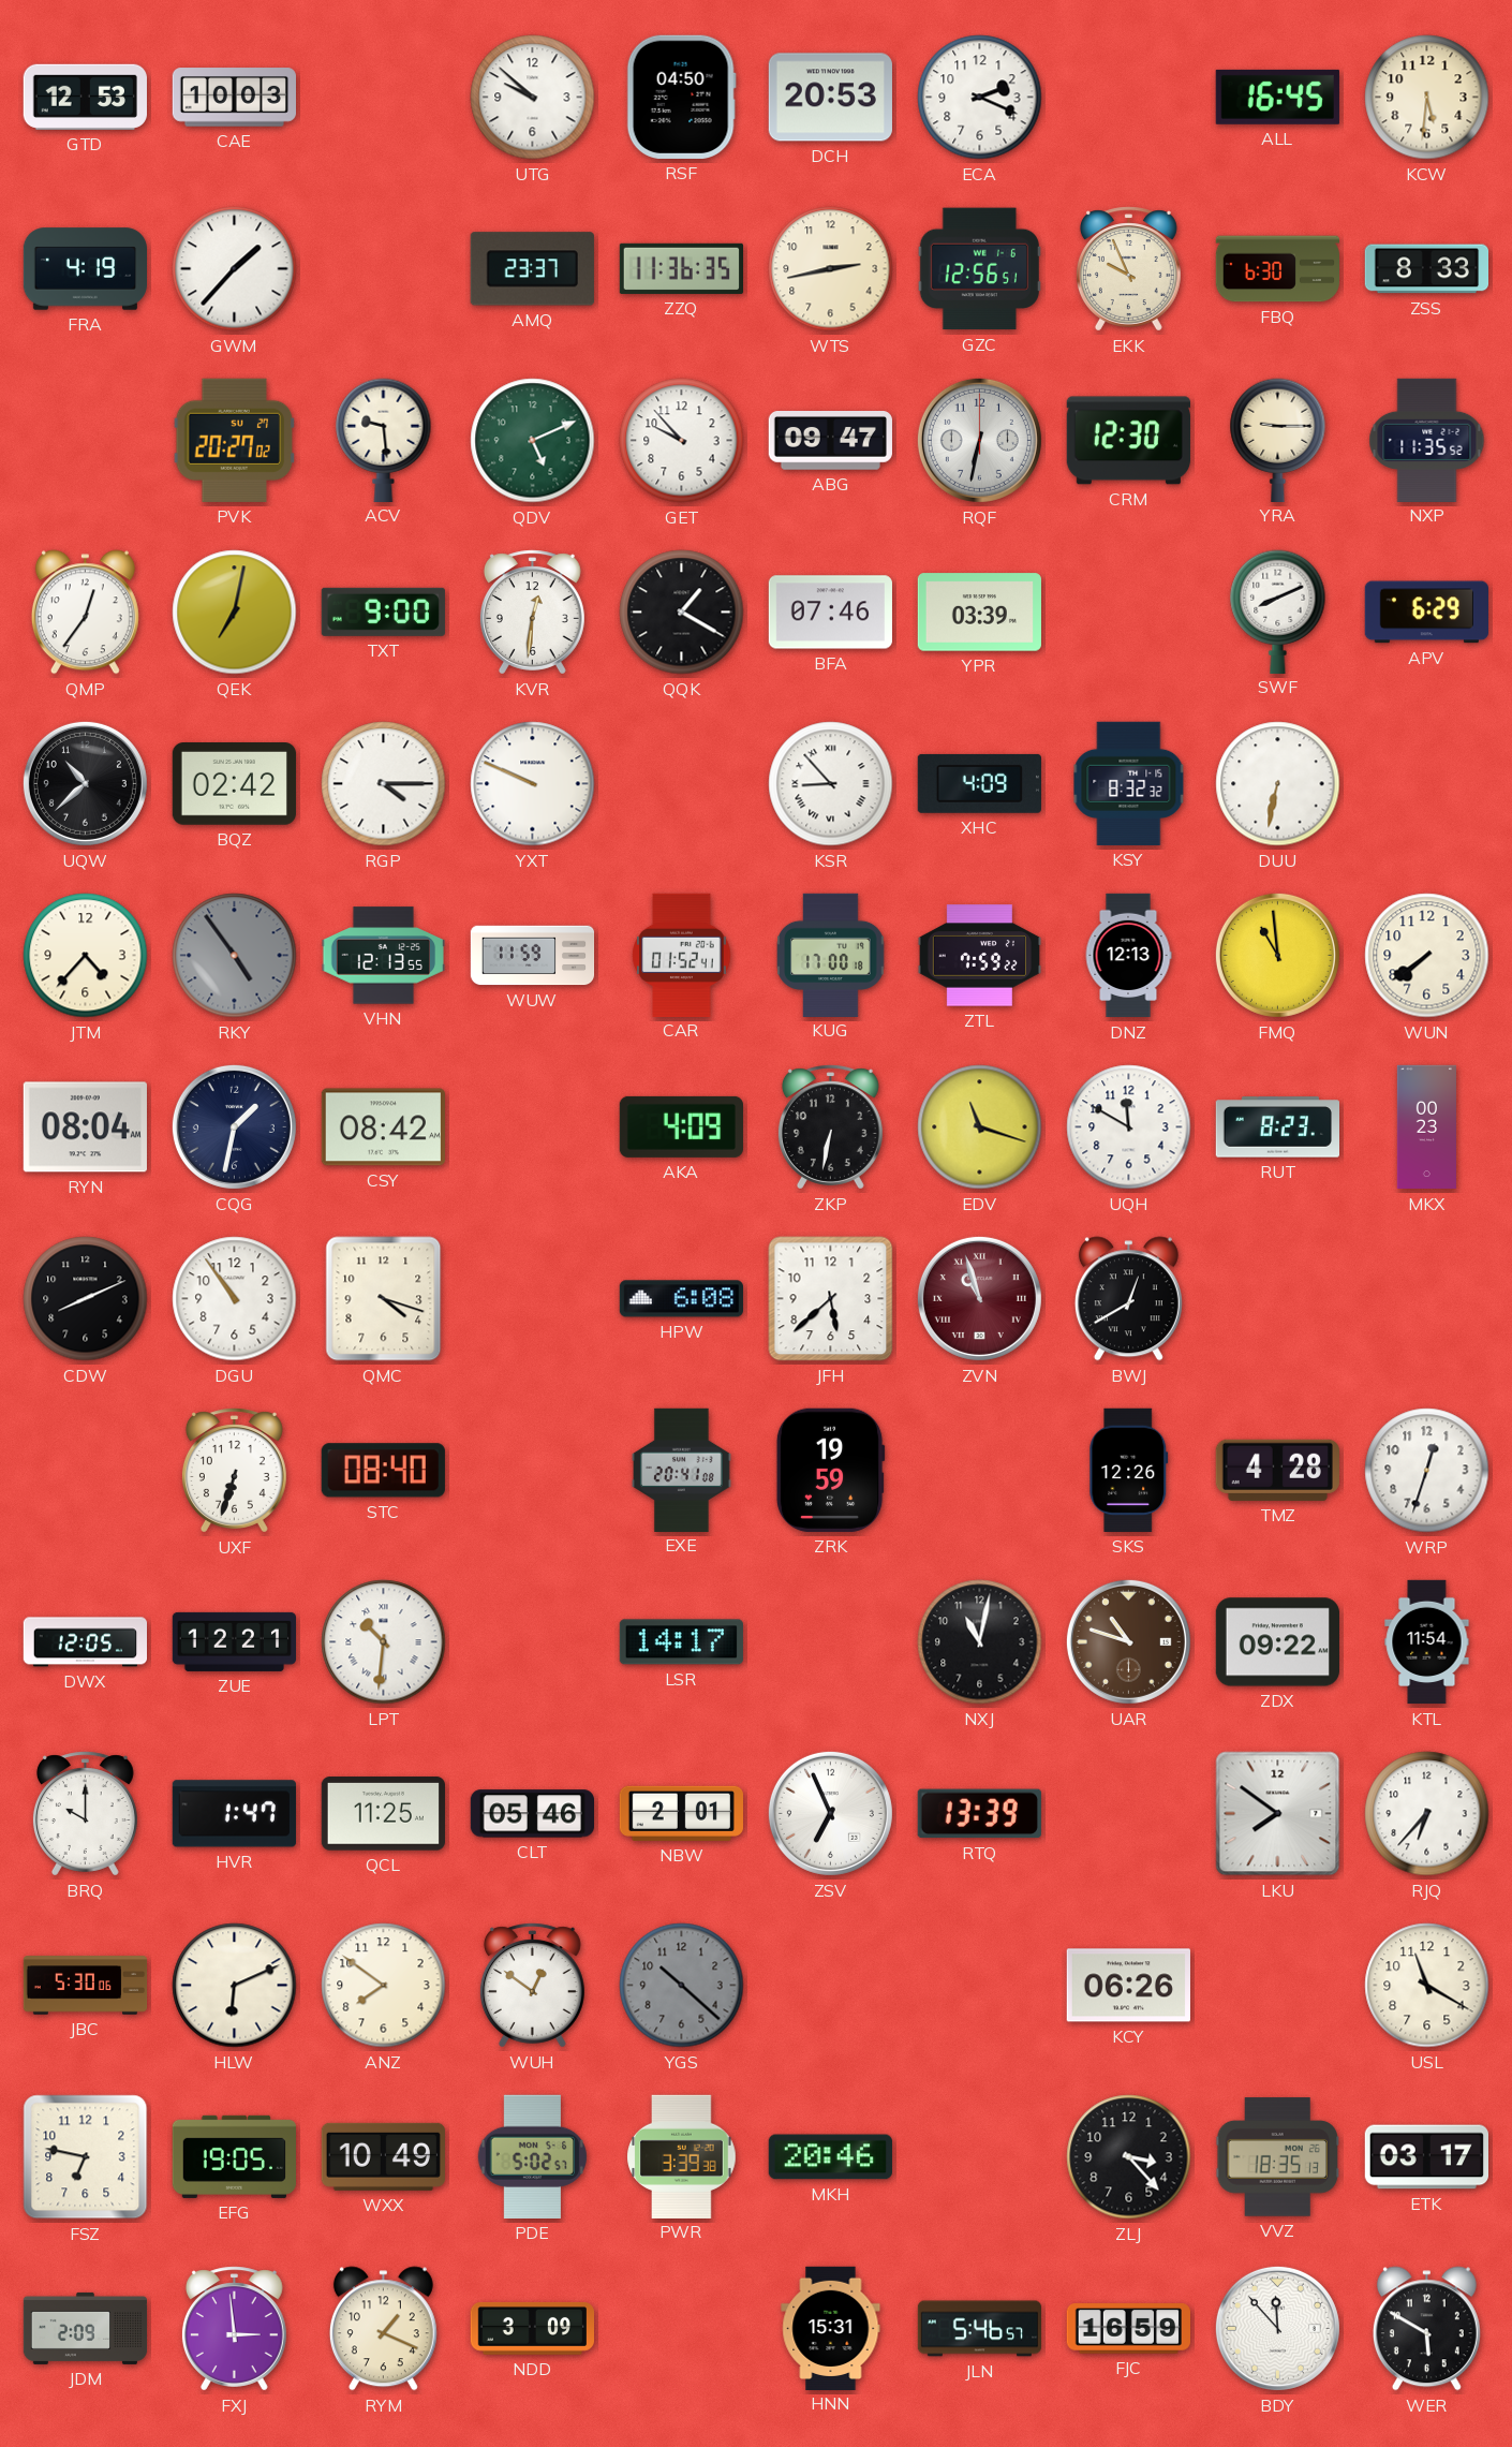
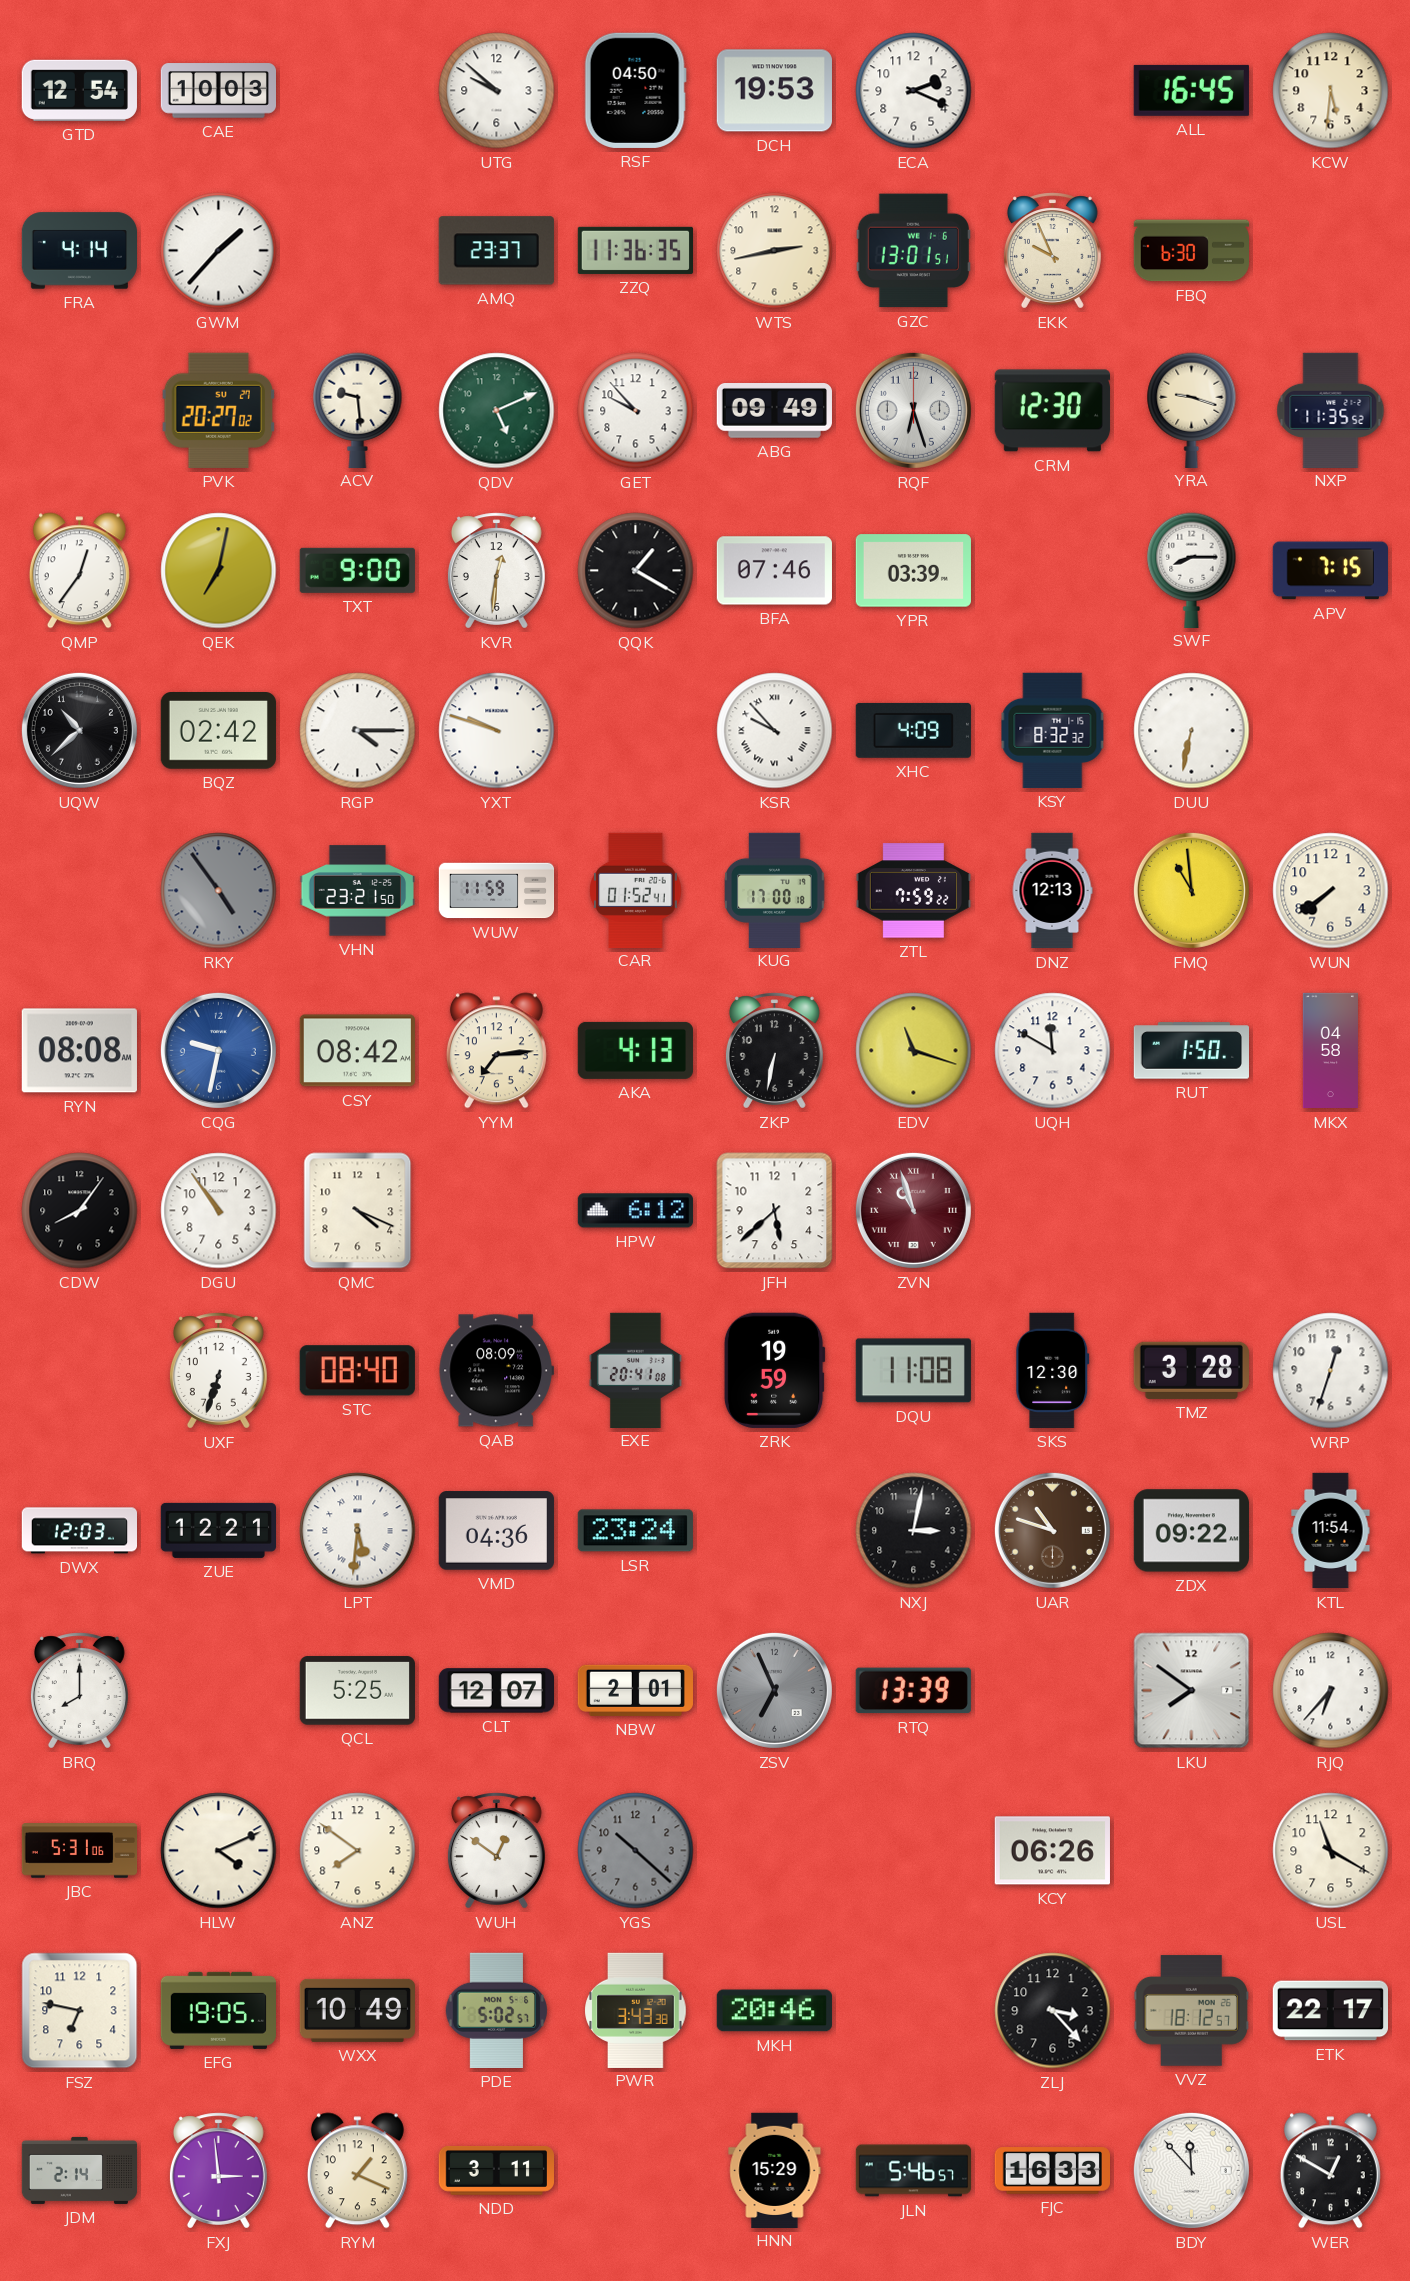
GTD: 12:53 -> 12:54
DCH: 20:53 -> 19:53
FRA: 4:19 -> 4:14
GZC: 12:56 -> 13:01
ZSS: 8:33 -> none
ABG: 09:47 -> 09:49
RQF: 6:32 -> 6:27
YRA: 9:15 -> 9:18
SWF: 8:11 -> 8:15
APV: 6:29 -> 7:15
YXT: 9:49 -> 9:48
KSR: 8:53 -> 9:53
JTM: 4:37 -> none
VHN: 12:13 -> 23:21
RYN: 08:04 -> 08:08
CQG: 1:32 -> 9:32
CQG dial: navy -> blue
YYM: none -> 7:14
AKA: 4:09 -> 4:13
RUT: 8:23 -> 1:50
MKX: 00:23 -> 04:58
CDW: 8:11 -> 8:06
QMC: 4:18 -> 4:19
HPW: 6:08 -> 6:12
BWJ: 12:40 -> none
QAB: none -> 08:09
DQU: none -> 11:08
SKS: 12:26 -> 12:30
TMZ: 4:28 -> 3:28
DWX: 12:05 -> 12:03
LPT: 10:31 -> 5:31
VMD: none -> 04:36
LSR: 14:17 -> 23:24
NXJ: 11:02 -> 3:02
BRQ: 10:00 -> 8:00
HVR: 1:47 -> none
QCL: 11:25 -> 5:25
CLT: 05:46 -> 12:07
ZSV dial: white -> grey
JBC: 5:30 -> 5:31
HLW: 6:11 -> 4:11
PWR: 3:39 -> 3:43
VVZ: 18:35 -> 18:12
ETK: 03:17 -> 22:17
JDM: 2:09 -> 2:14
NDD: 3:09 -> 3:11
HNN: 15:31 -> 15:29
FJC: 16:59 -> 16:33
WER: 5:50 -> 12:50
